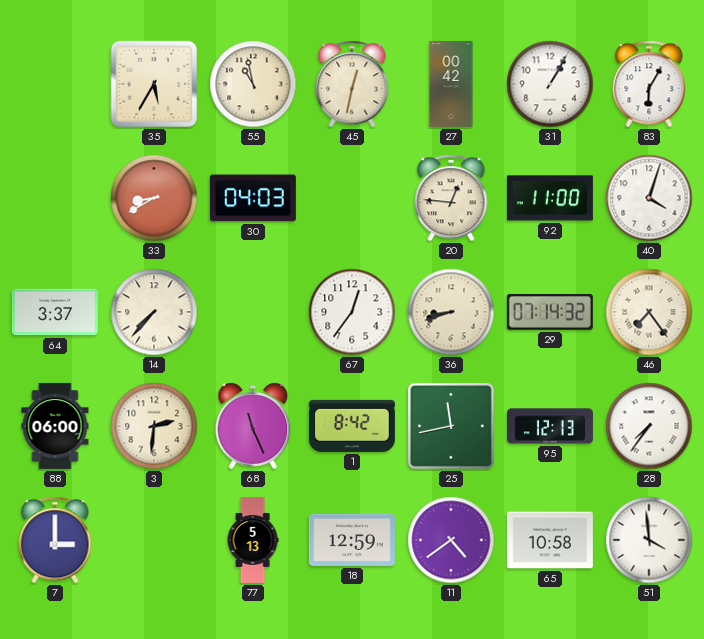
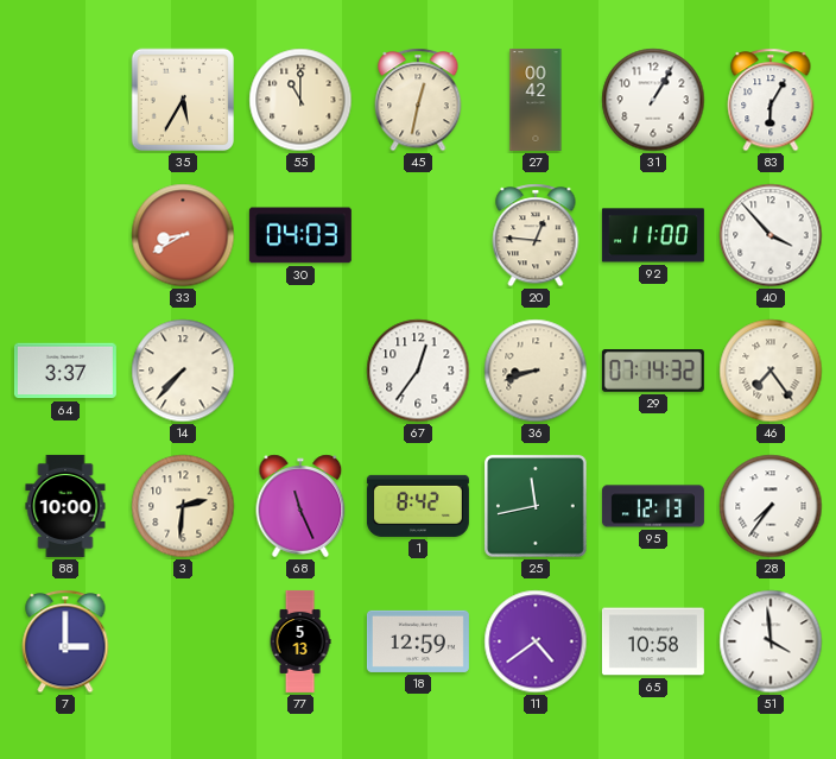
55: 10:58 -> 11:00
40: 4:03 -> 3:53
88: 06:00 -> 10:00
